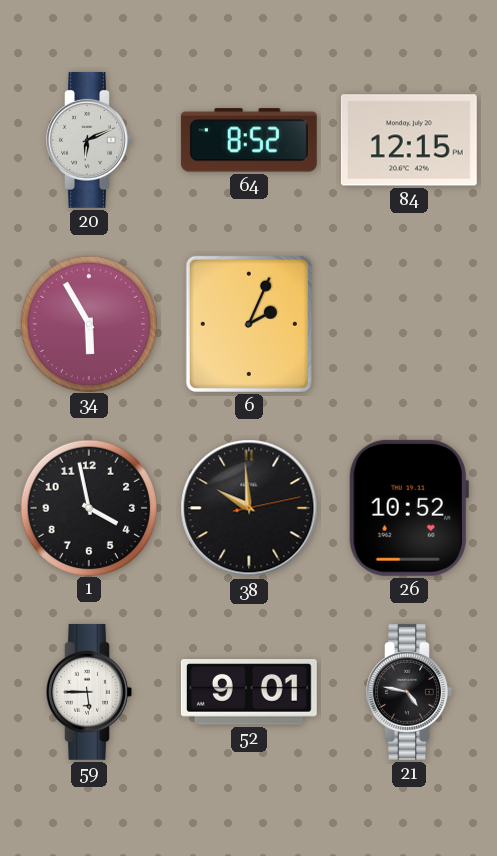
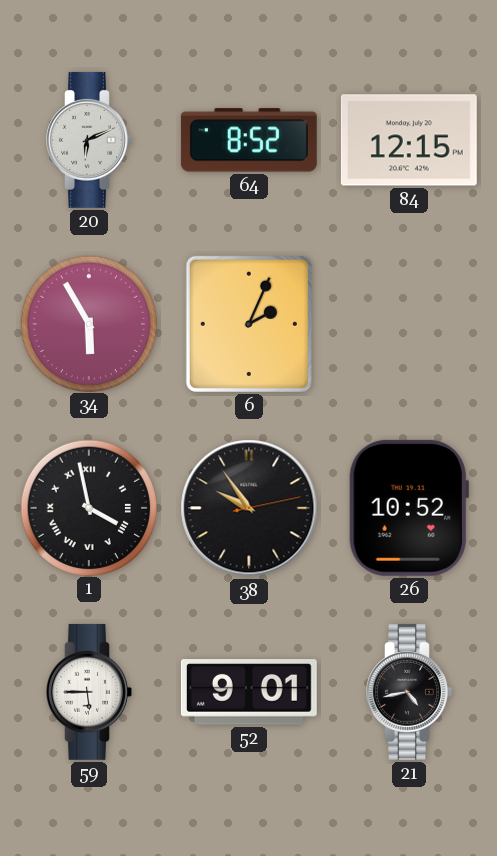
1 numerals: Arabic -> Roman
38: 9:59 -> 9:54
21: 4:47 -> 4:43
